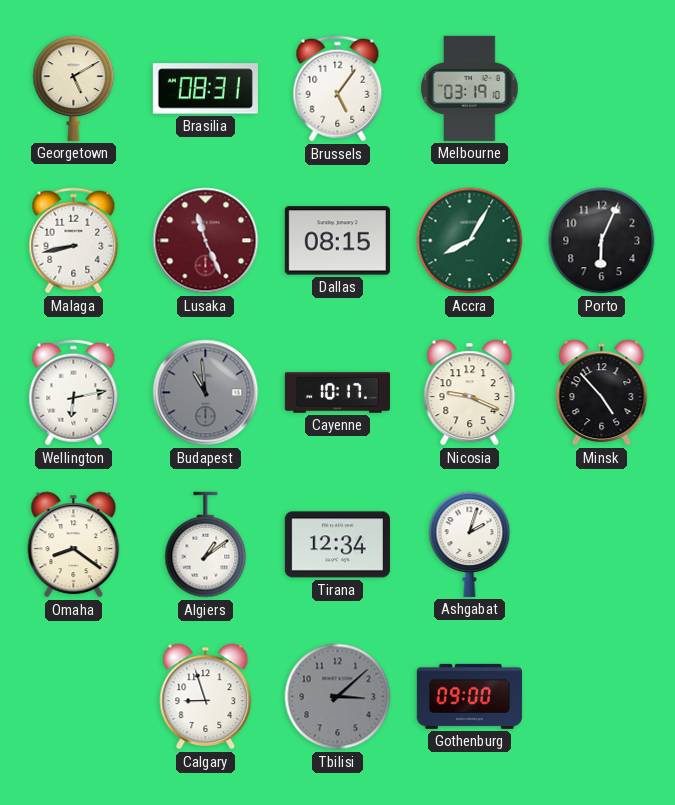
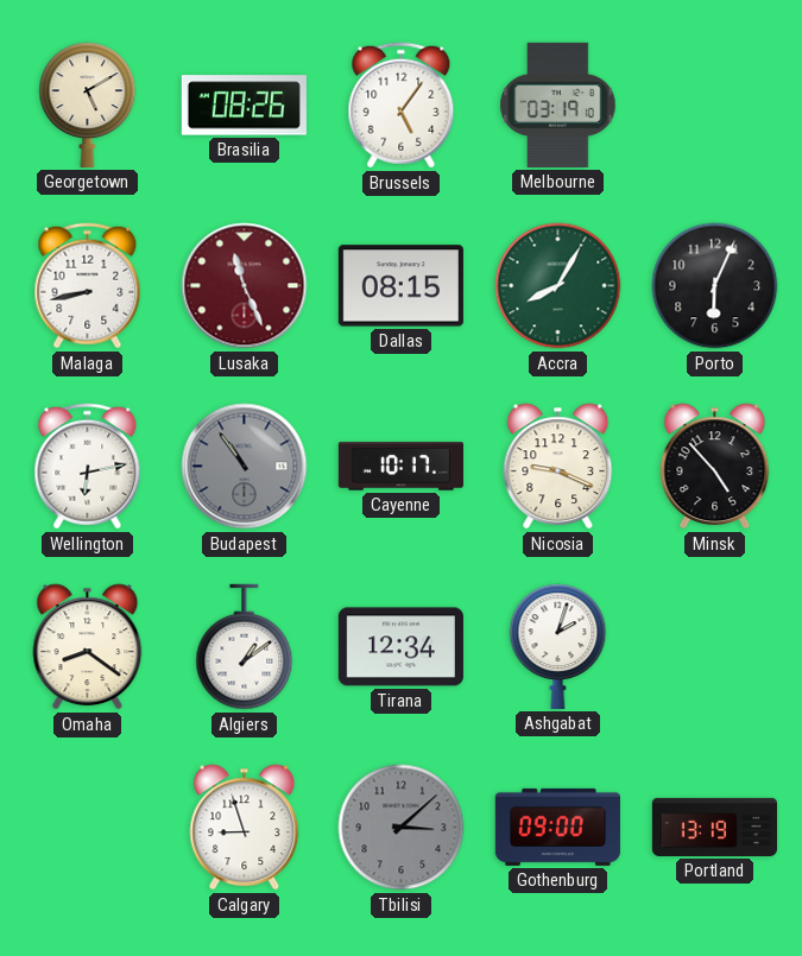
Brasilia: 08:31 -> 08:26
Budapest: 10:59 -> 10:54
Portland: none -> 13:19
